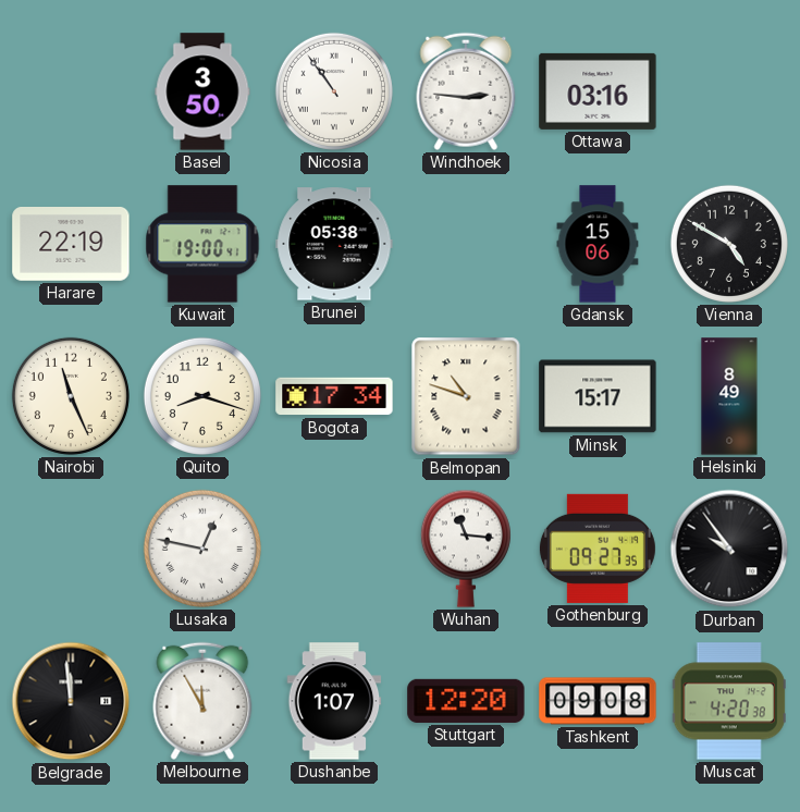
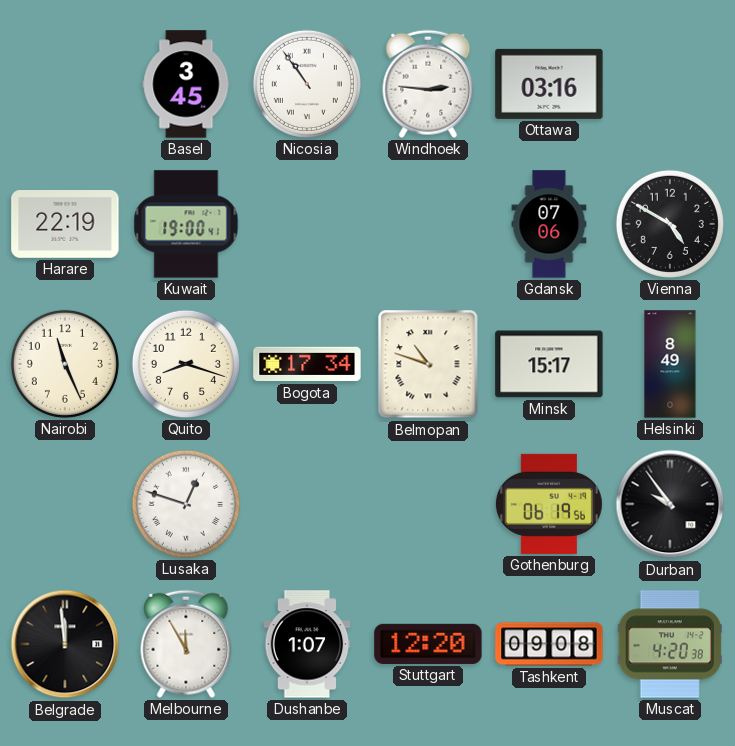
Basel: 3:50 -> 3:45
Brunei: 05:38 -> none
Gdansk: 15:06 -> 07:06
Lusaka: 12:47 -> 12:48
Wuhan: 11:16 -> none
Gothenburg: 09:27 -> 06:19
